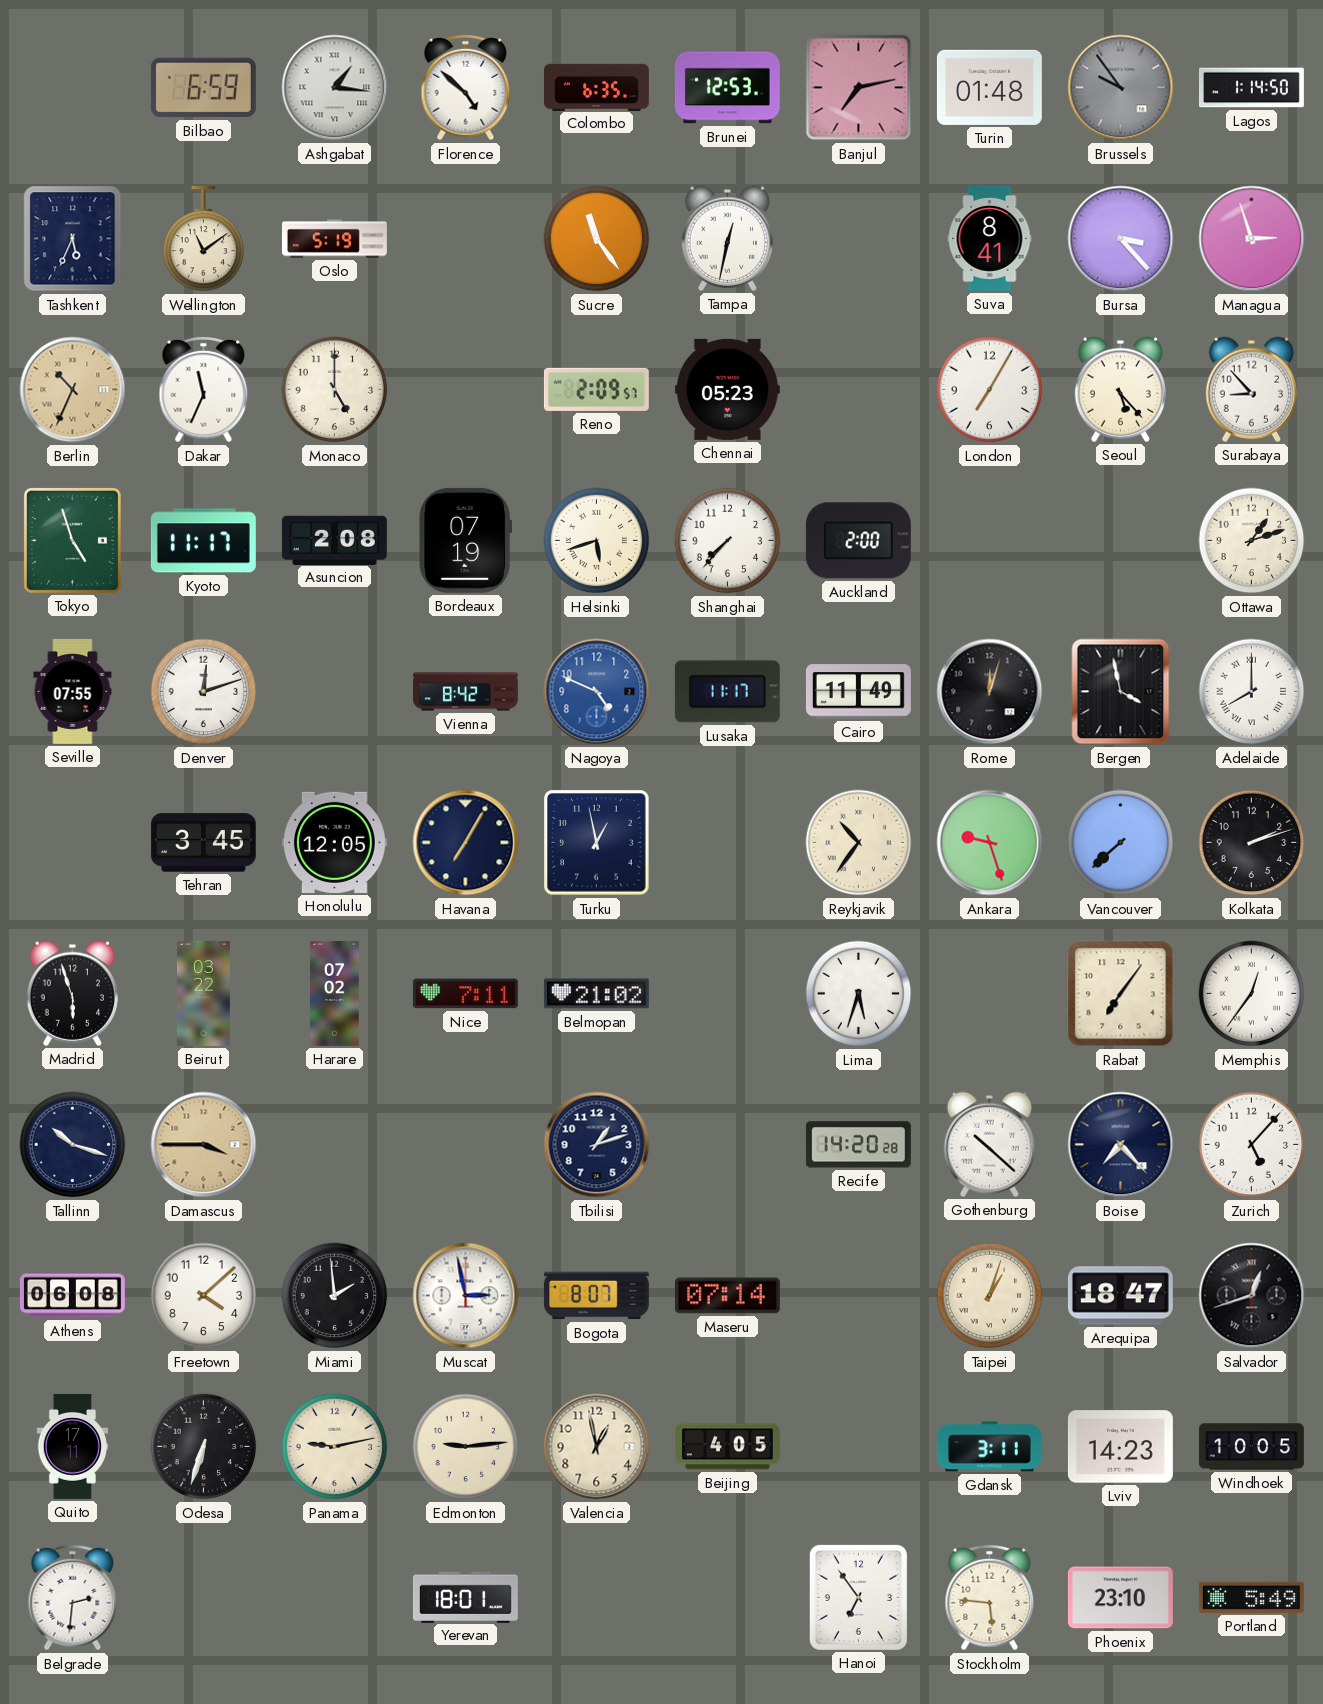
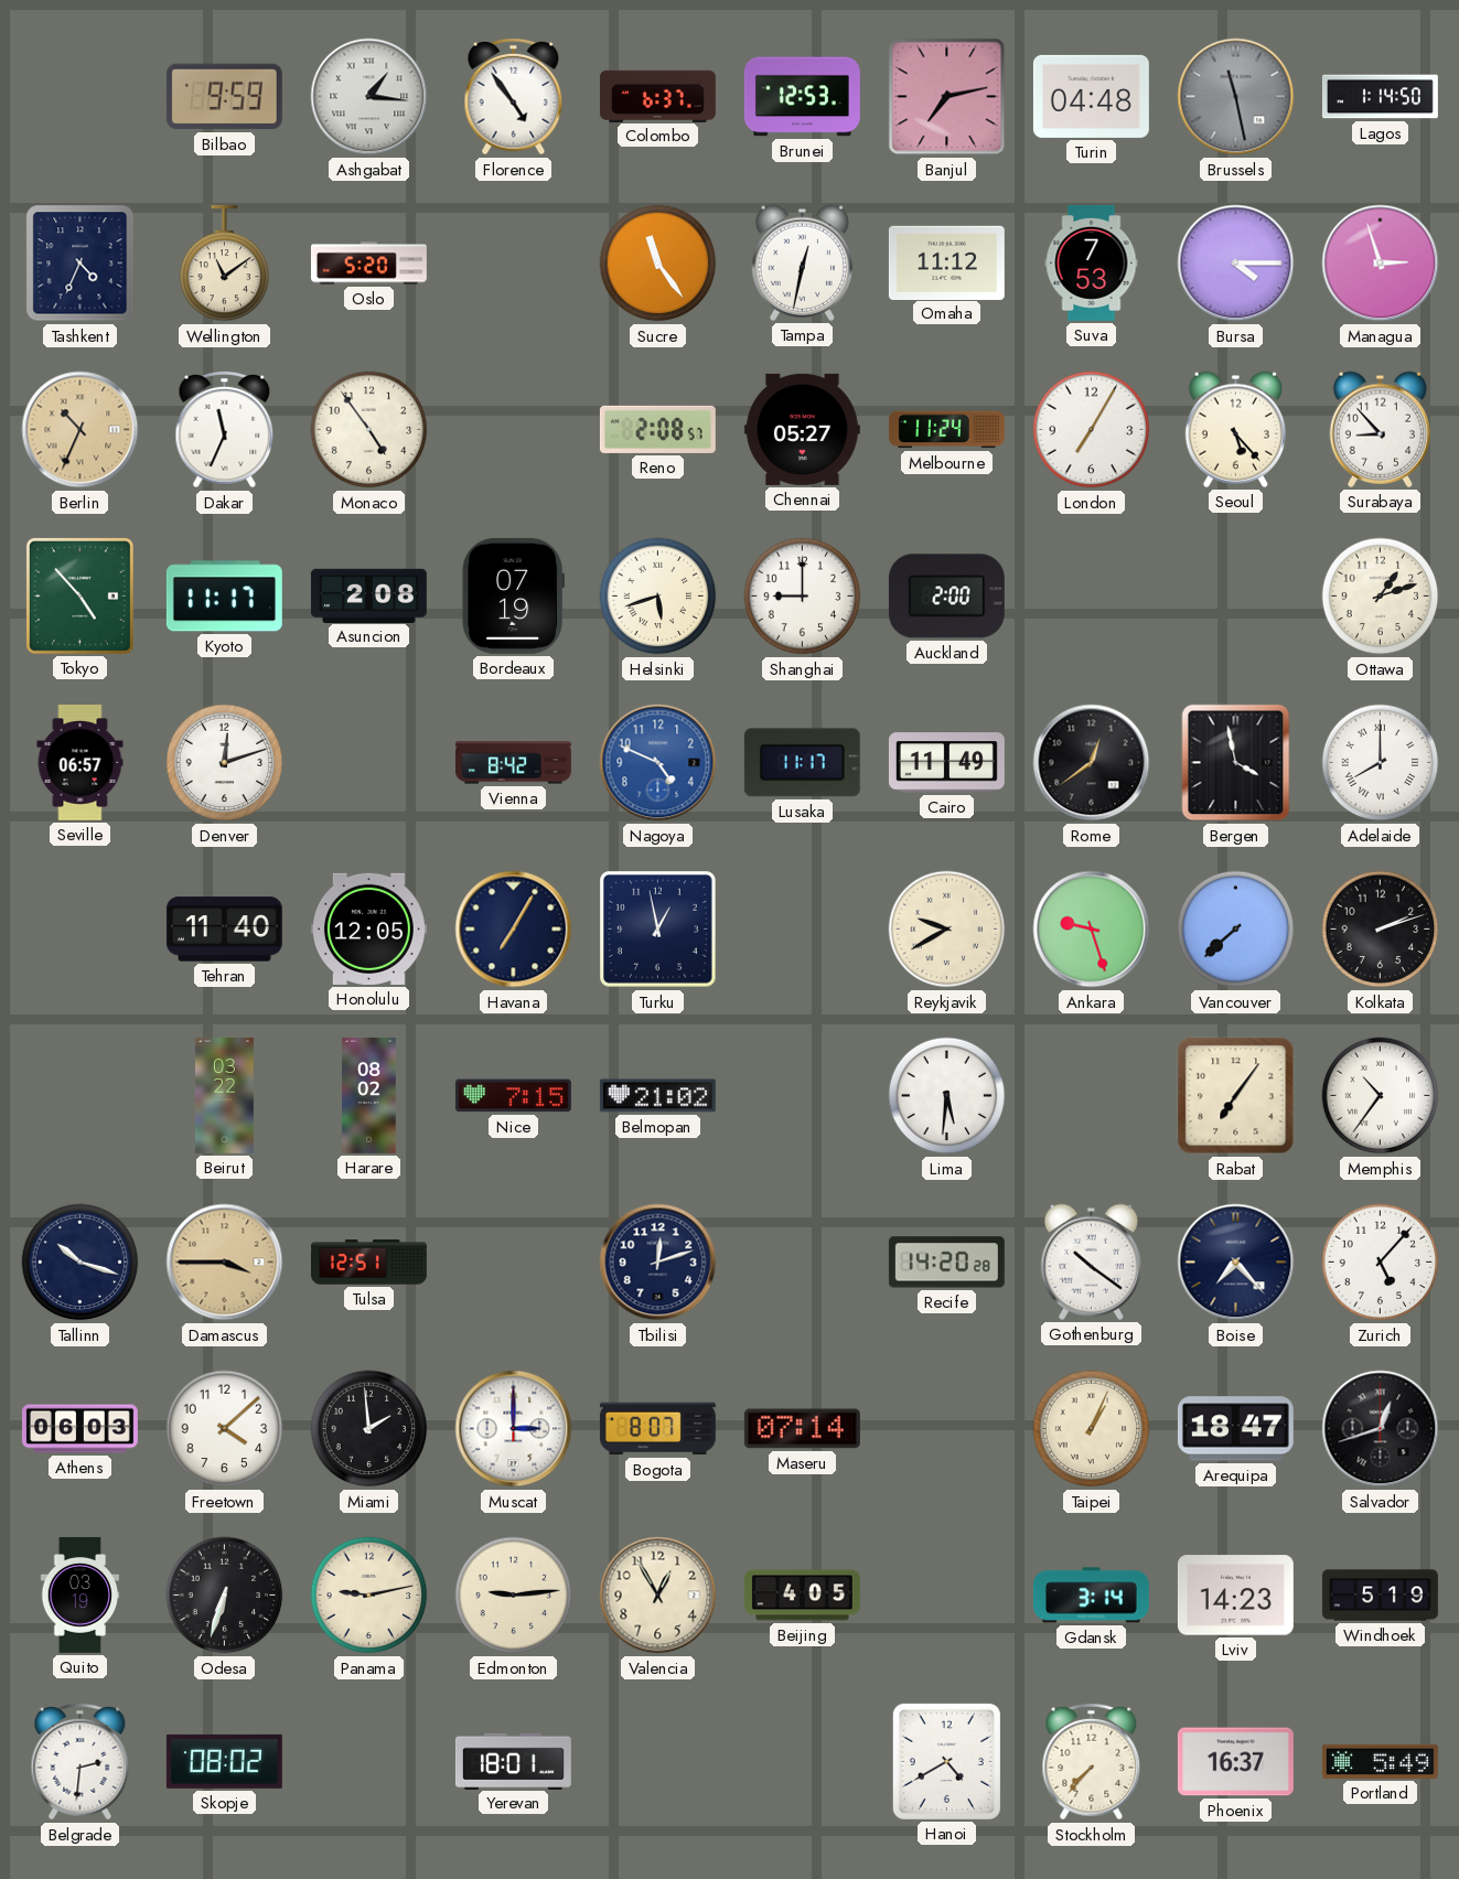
Bilbao: 6:59 -> 9:59
Florence: 4:52 -> 4:54
Colombo: 6:35 -> 6:37
Turin: 01:48 -> 04:48
Brussels: 9:54 -> 11:28
Tashkent: 5:34 -> 4:34
Oslo: 5:19 -> 5:20
Omaha: none -> 11:12
Suva: 8:41 -> 7:53
Bursa: 3:23 -> 4:15
Monaco: 5:00 -> 4:54
Reno: 2:09 -> 2:08
Chennai: 05:23 -> 05:27
Melbourne: none -> 11:24
Tokyo: 4:57 -> 4:53
Shanghai: 7:37 -> 9:00
Seville: 07:55 -> 06:57
Rome: 12:03 -> 12:39
Tehran: 3:45 -> 11:40
Reykjavik: 10:36 -> 9:40
Madrid: 5:57 -> none
Harare: 07:02 -> 08:02
Nice: 7:11 -> 7:15
Lima: 5:33 -> 5:31
Memphis: 12:36 -> 10:36
Tulsa: none -> 12:51
Tbilisi: 1:12 -> 12:12
Gothenburg: 10:22 -> 10:21
Athens: 06:08 -> 06:03
Muscat: 2:58 -> 3:00
Taipei: 1:03 -> 1:04
Quito: 17:11 -> 03:19
Valencia: 12:58 -> 12:55
Gdansk: 3:11 -> 3:14
Windhoek: 10:05 -> 5:19
Skopje: none -> 08:02
Hanoi: 6:54 -> 4:40
Stockholm: 5:46 -> 7:37
Phoenix: 23:10 -> 16:37
